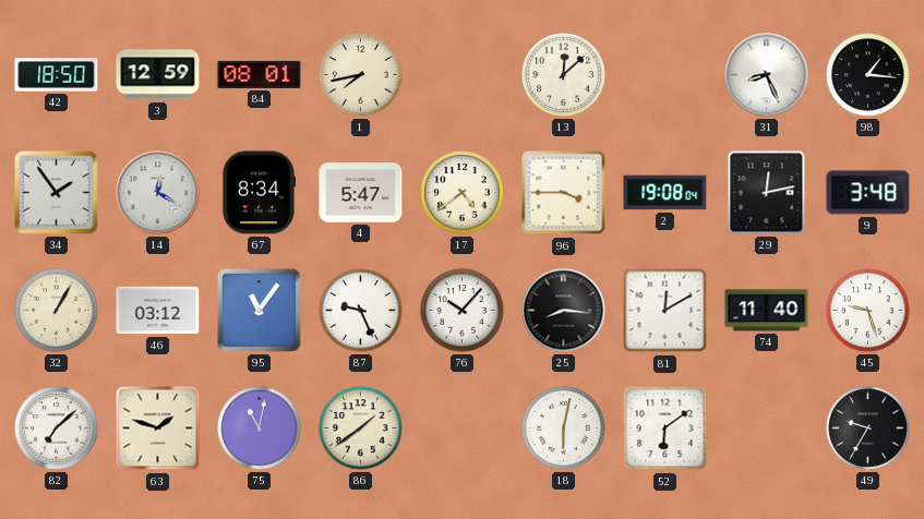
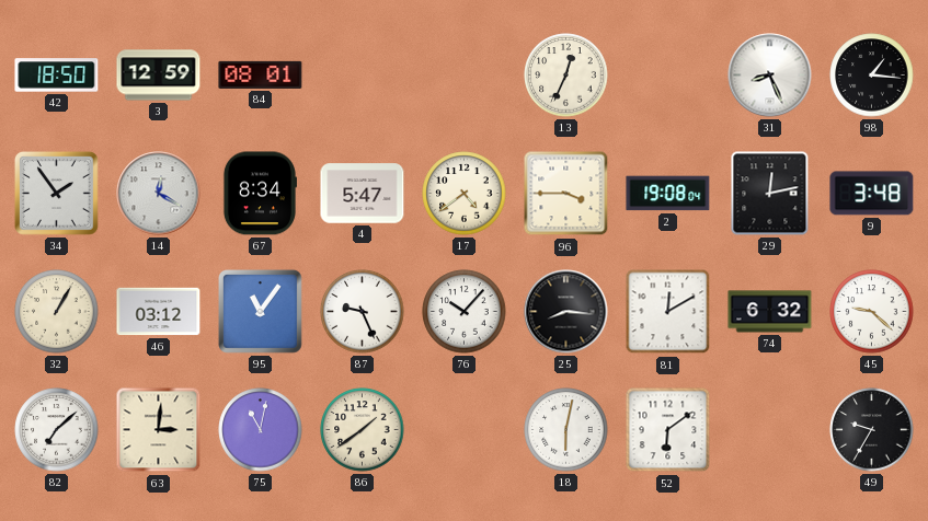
1: 7:43 -> none
13: 12:08 -> 12:34
74: 11:40 -> 6:32
45: 9:27 -> 9:22
63: 1:48 -> 3:01
